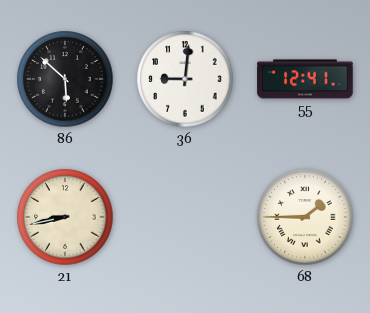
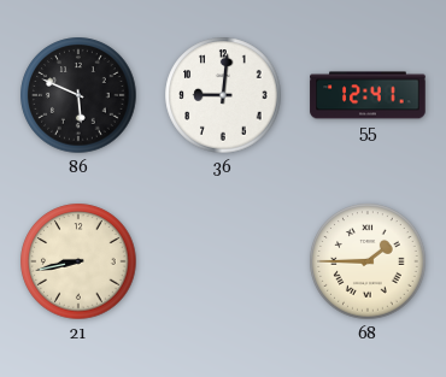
86: 5:52 -> 5:49
